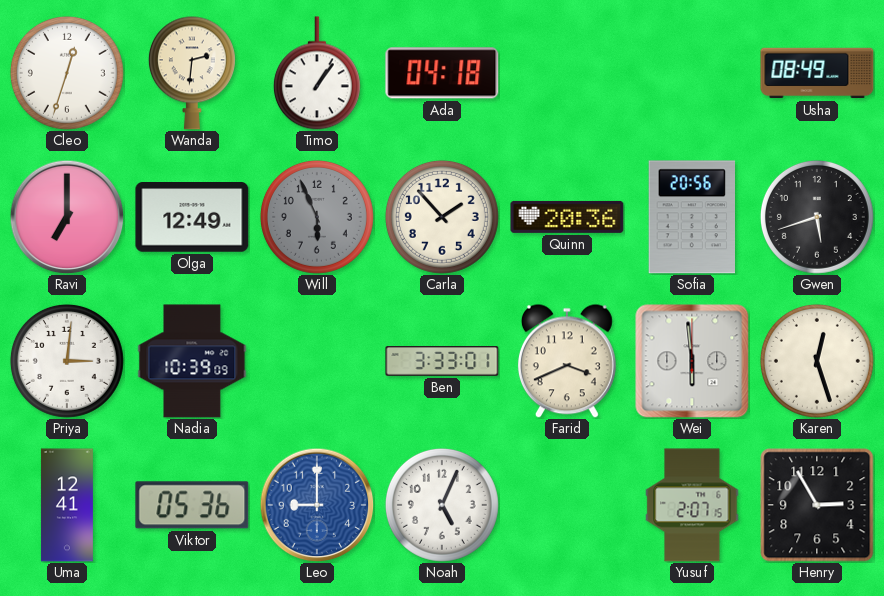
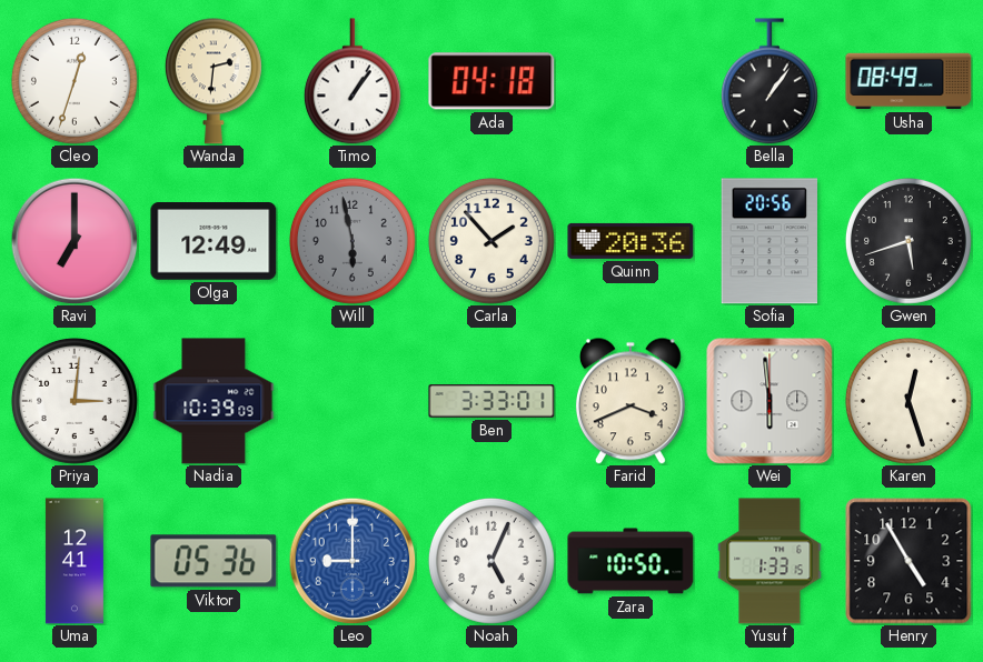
Bella: none -> 1:06
Will: 5:56 -> 5:58
Zara: none -> 10:50
Yusuf: 2:07 -> 1:33
Henry: 2:55 -> 4:55
